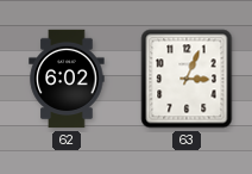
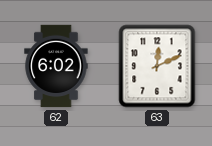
63: 3:04 -> 12:11
